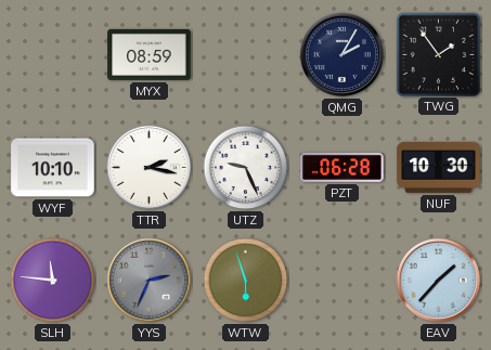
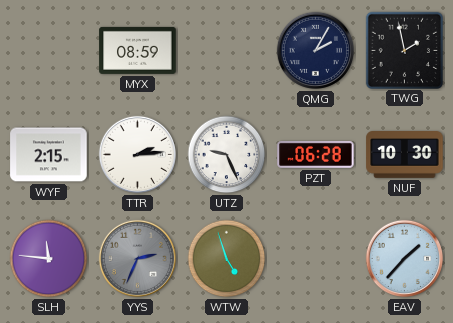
TWG: 1:54 -> 1:58
WYF: 10:10 -> 2:15
TTR: 2:17 -> 2:14
WTW: 5:57 -> 4:57
